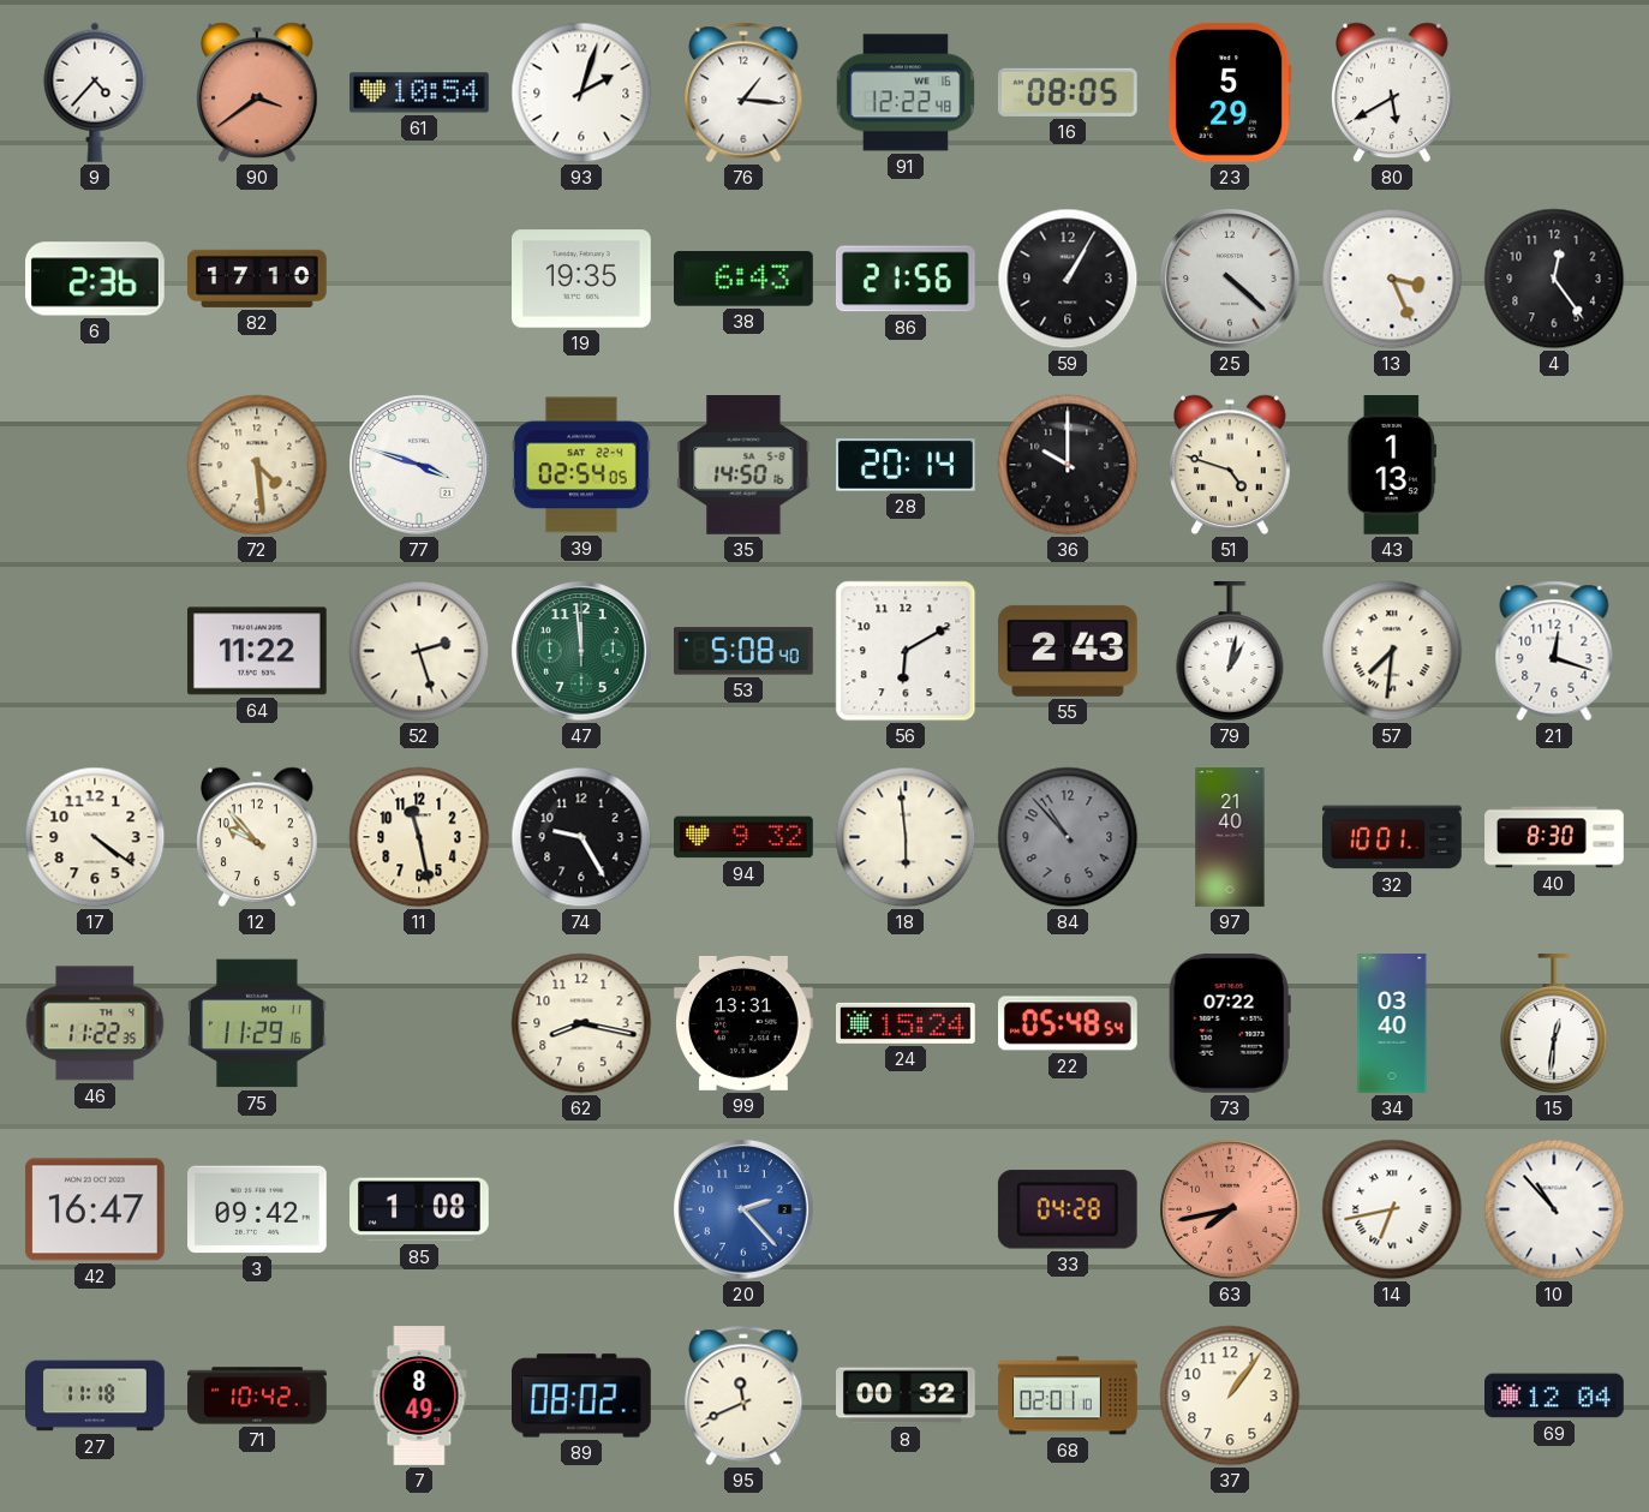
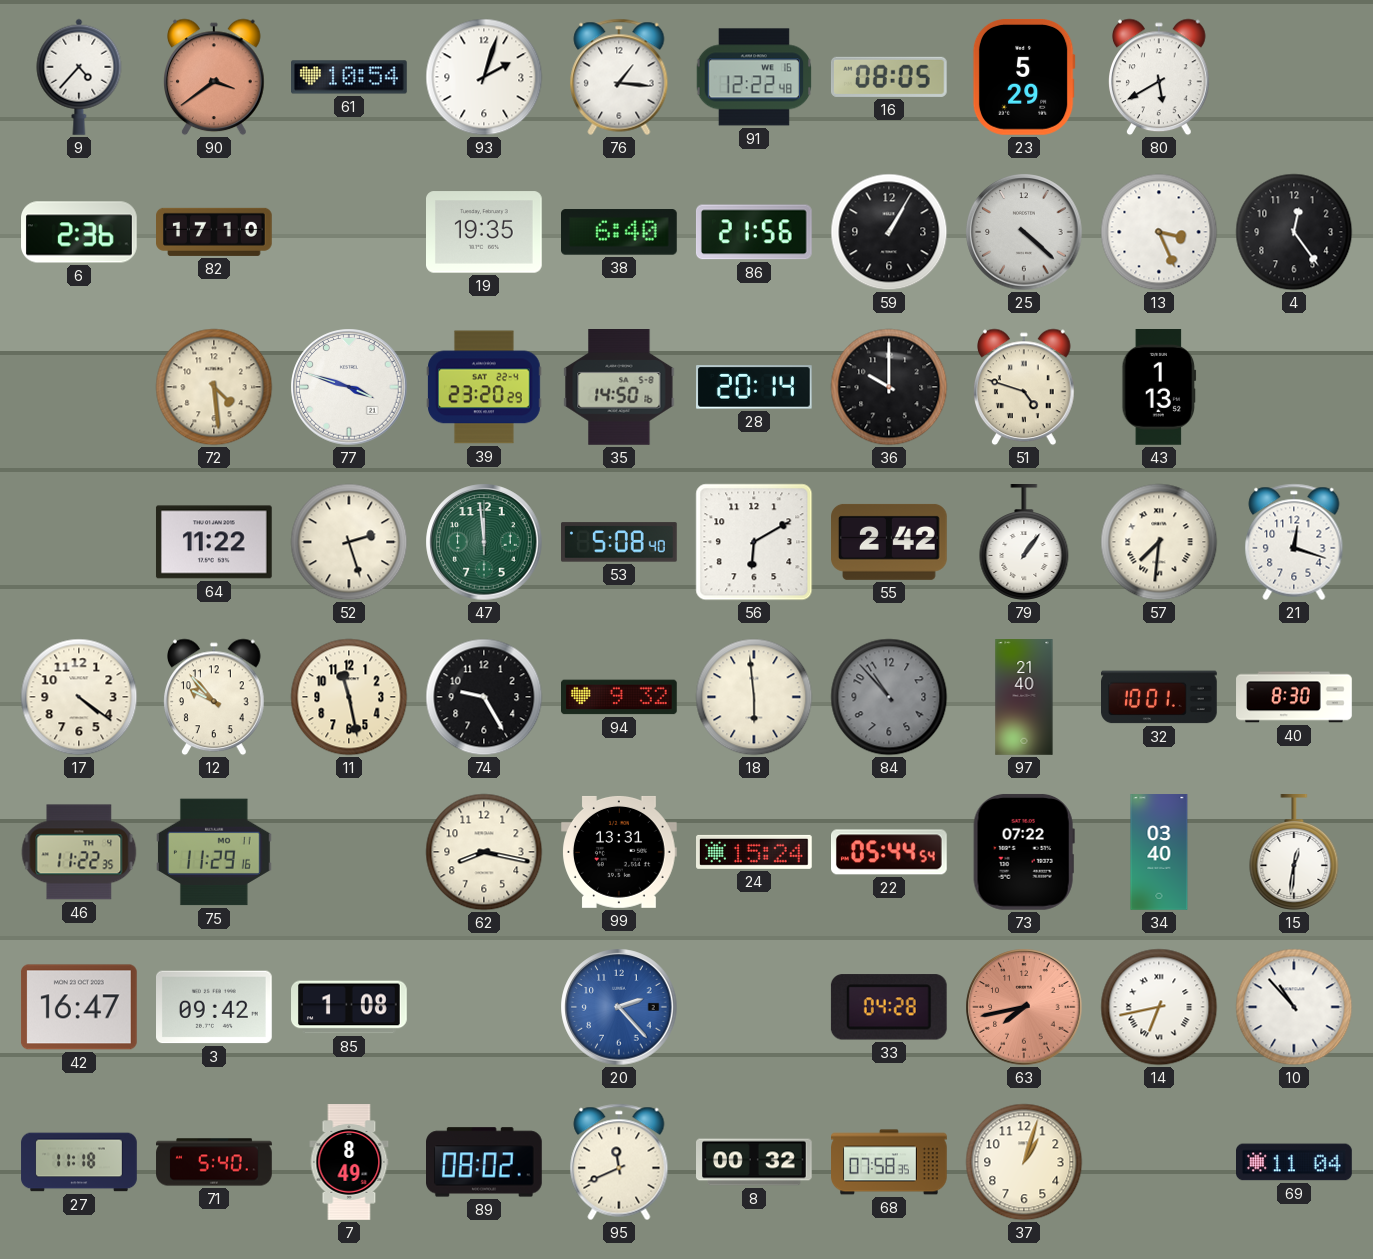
38: 6:43 -> 6:40
39: 02:54 -> 23:20
55: 2:43 -> 2:42
79: 1:02 -> 1:06
22: 05:48 -> 05:44
71: 10:42 -> 5:40
68: 02:01 -> 07:58
37: 1:06 -> 1:03
69: 12:04 -> 11:04
